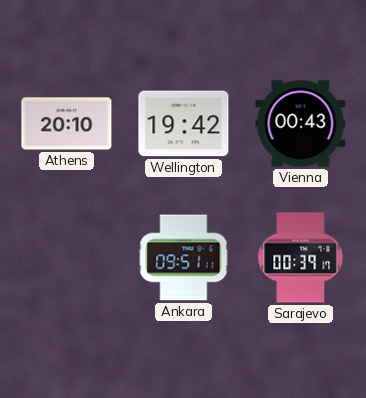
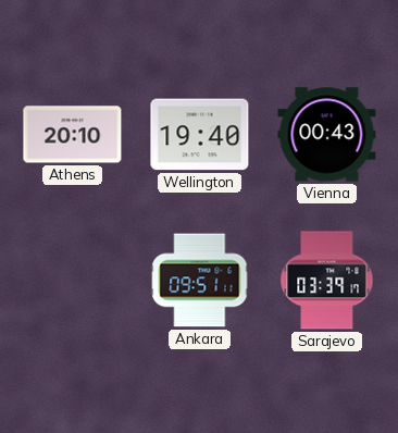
Wellington: 19:42 -> 19:40
Sarajevo: 00:39 -> 03:39
